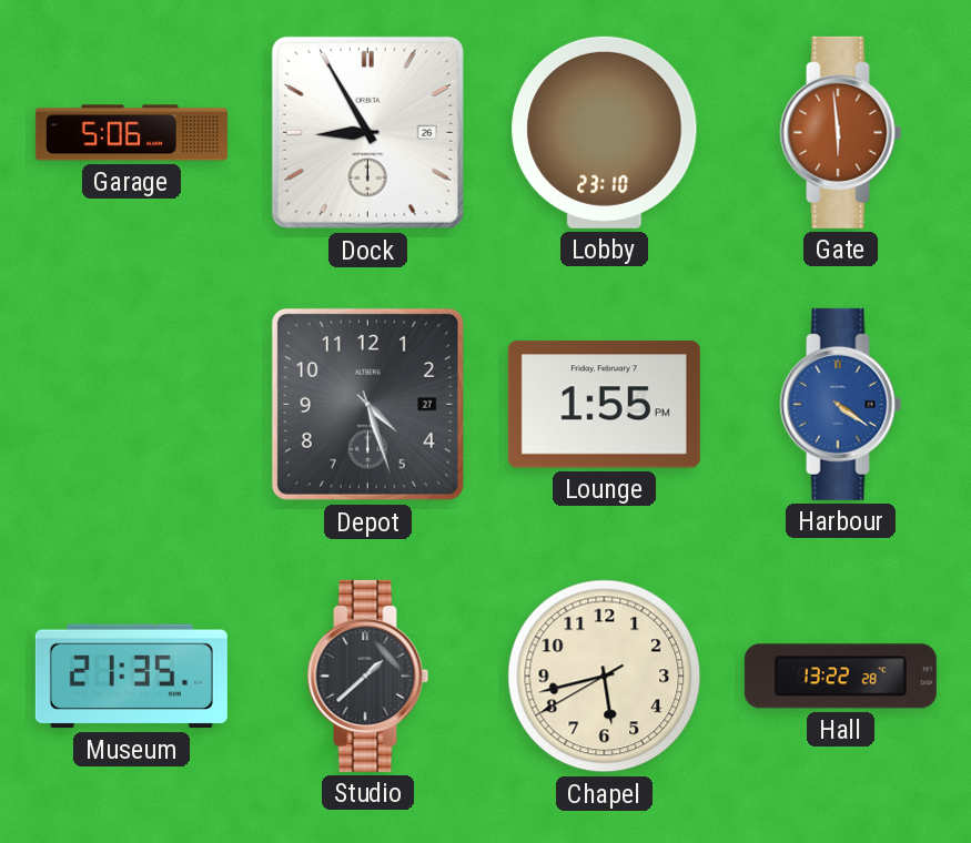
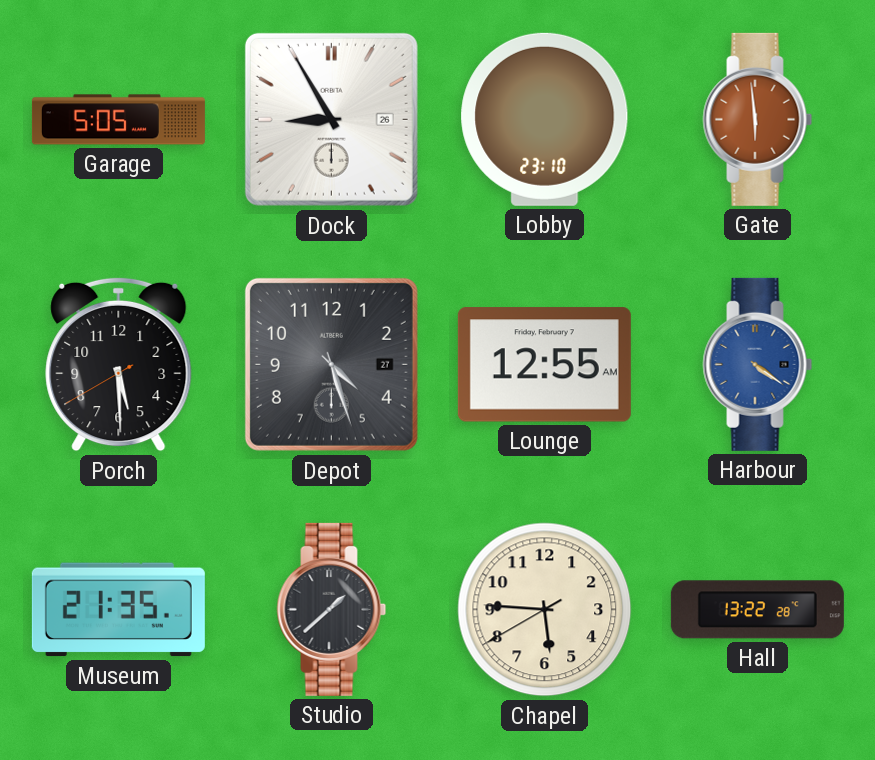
Garage: 5:06 -> 5:05
Porch: none -> 5:29
Lounge: 1:55 -> 12:55
Chapel: 5:42 -> 5:45
